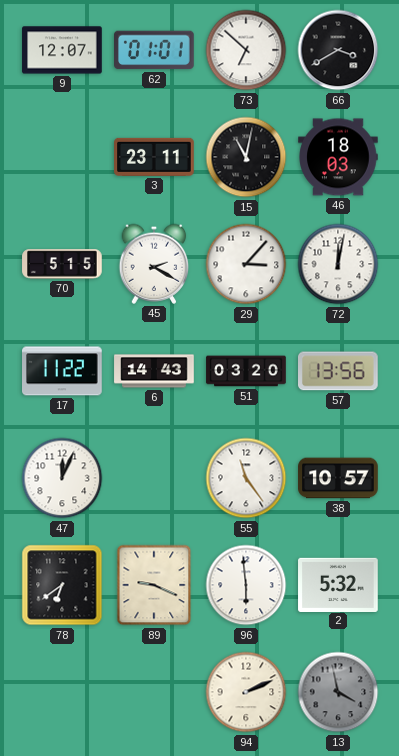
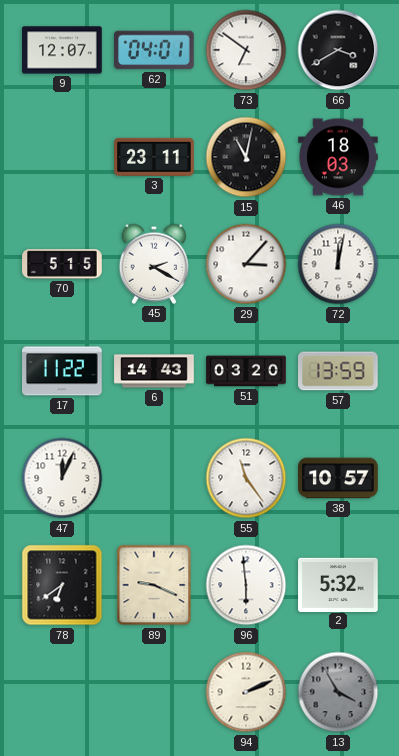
62: 01:01 -> 04:01
73: 6:52 -> 6:51
57: 13:56 -> 13:59
13: 3:58 -> 3:55
